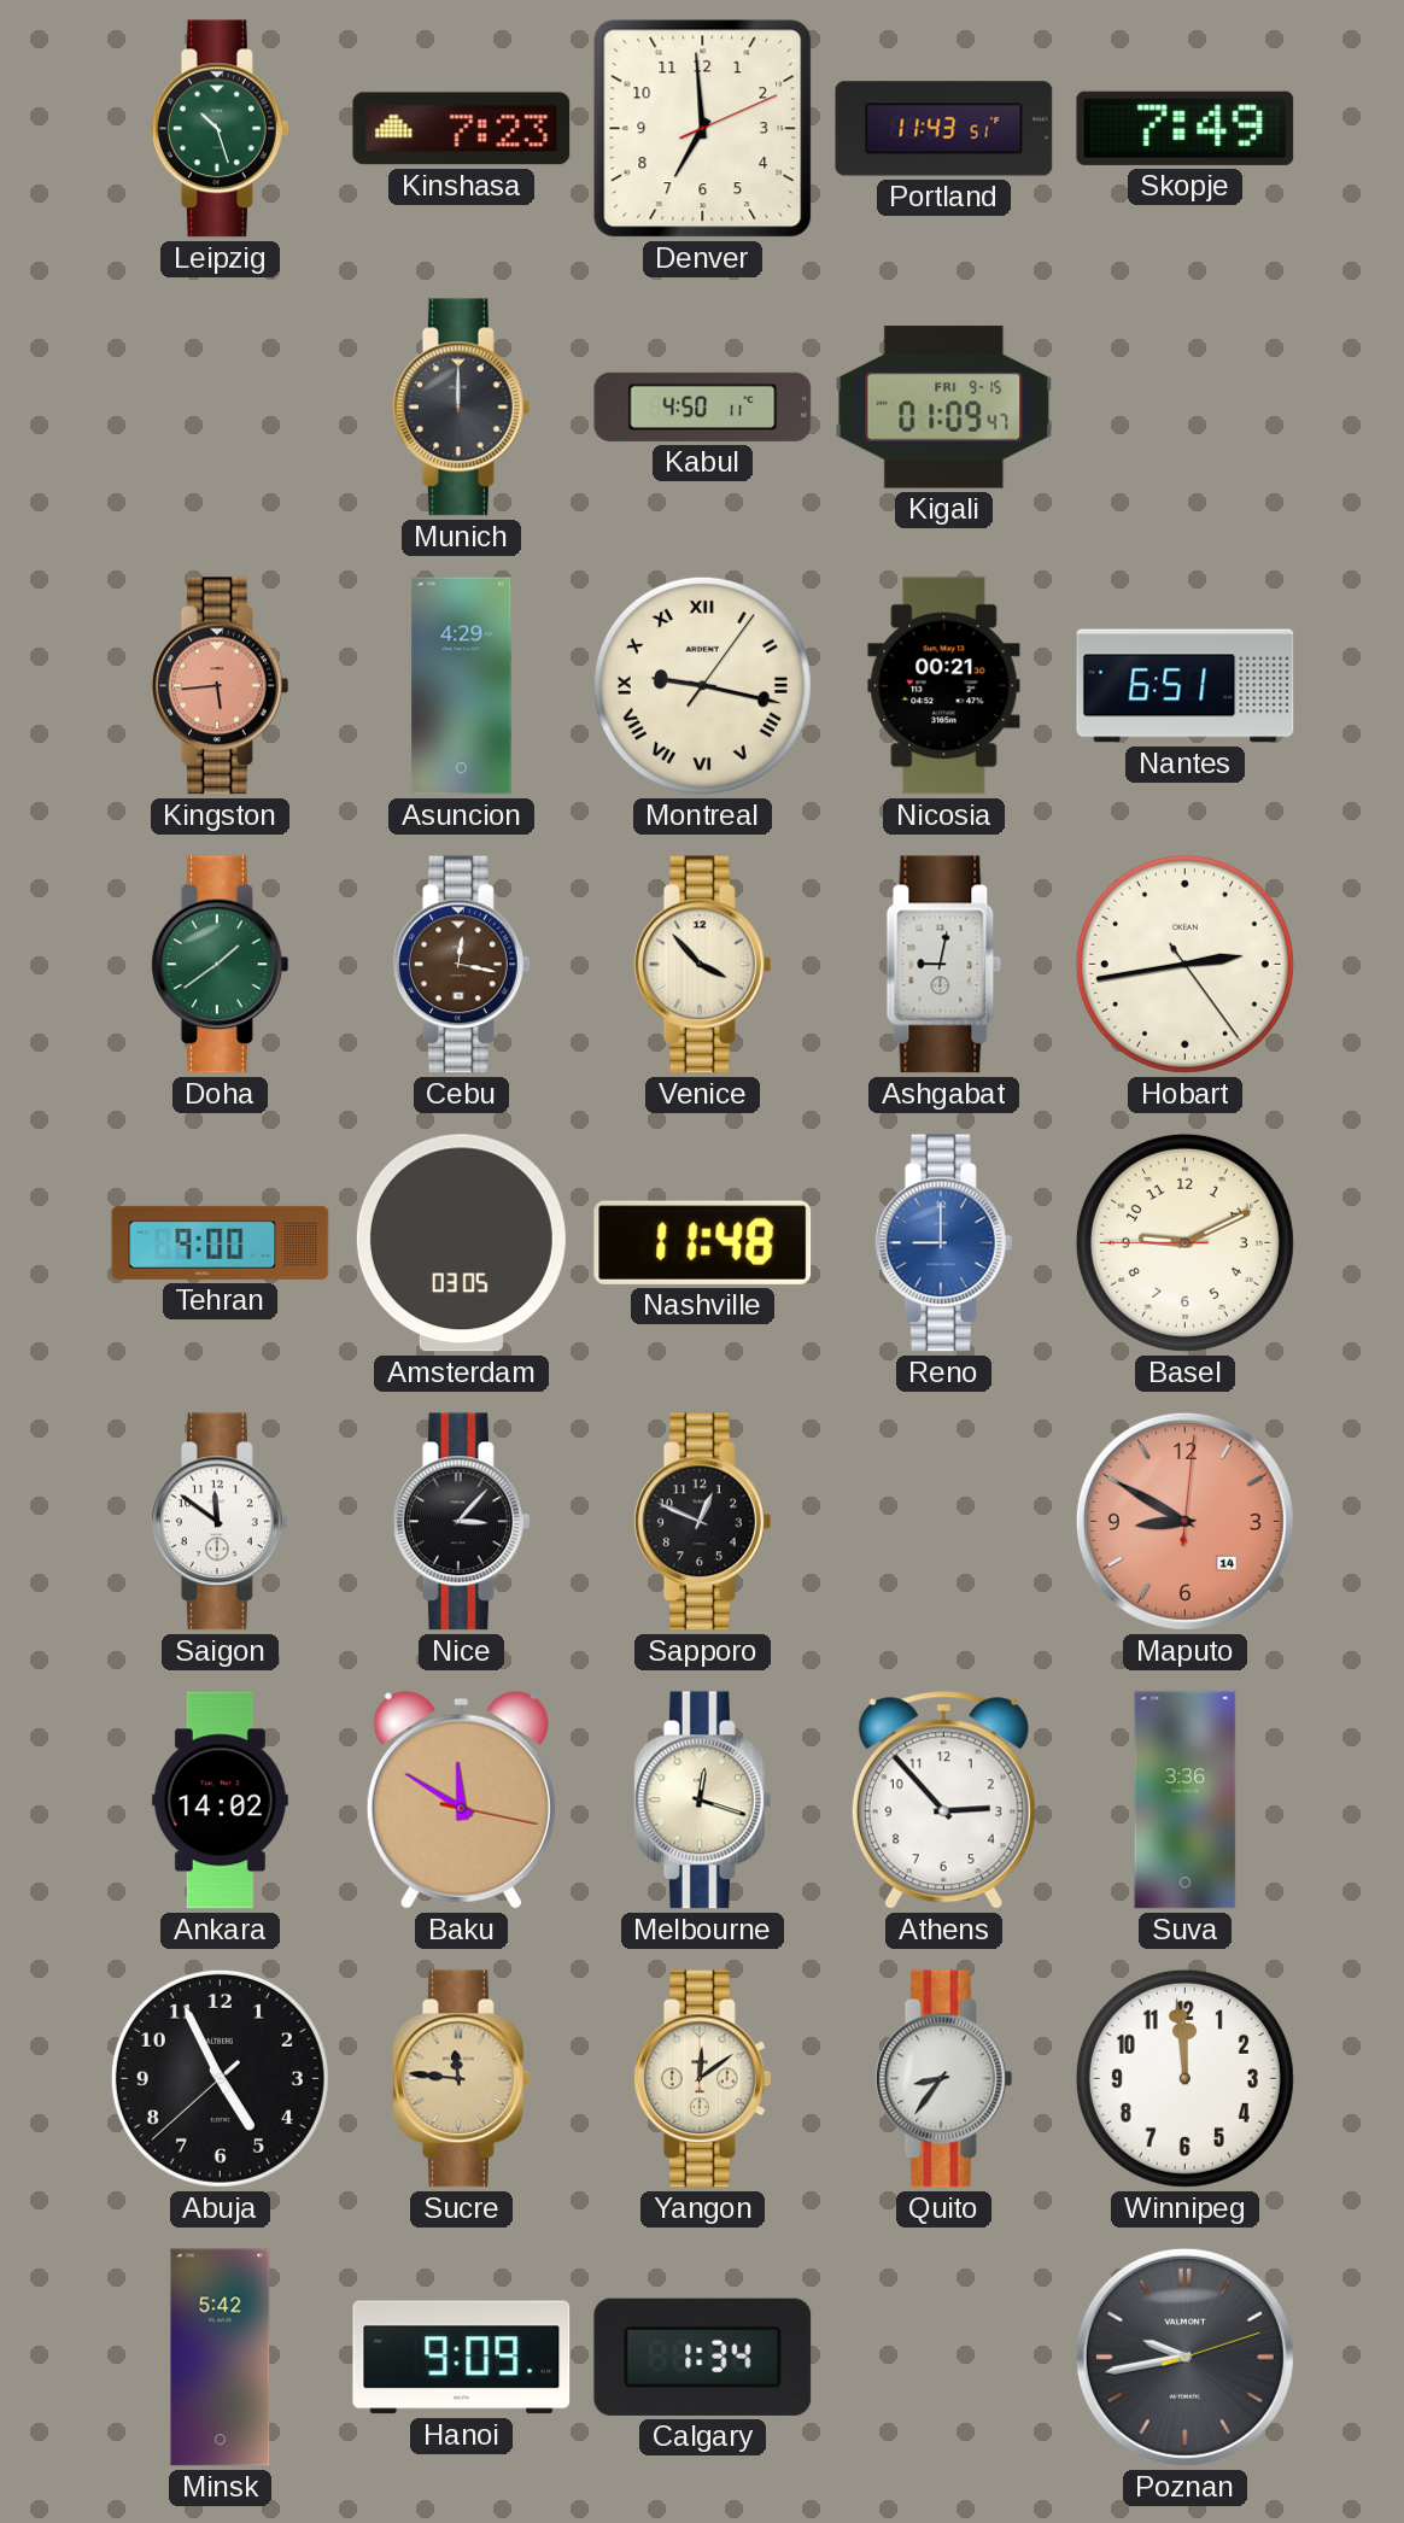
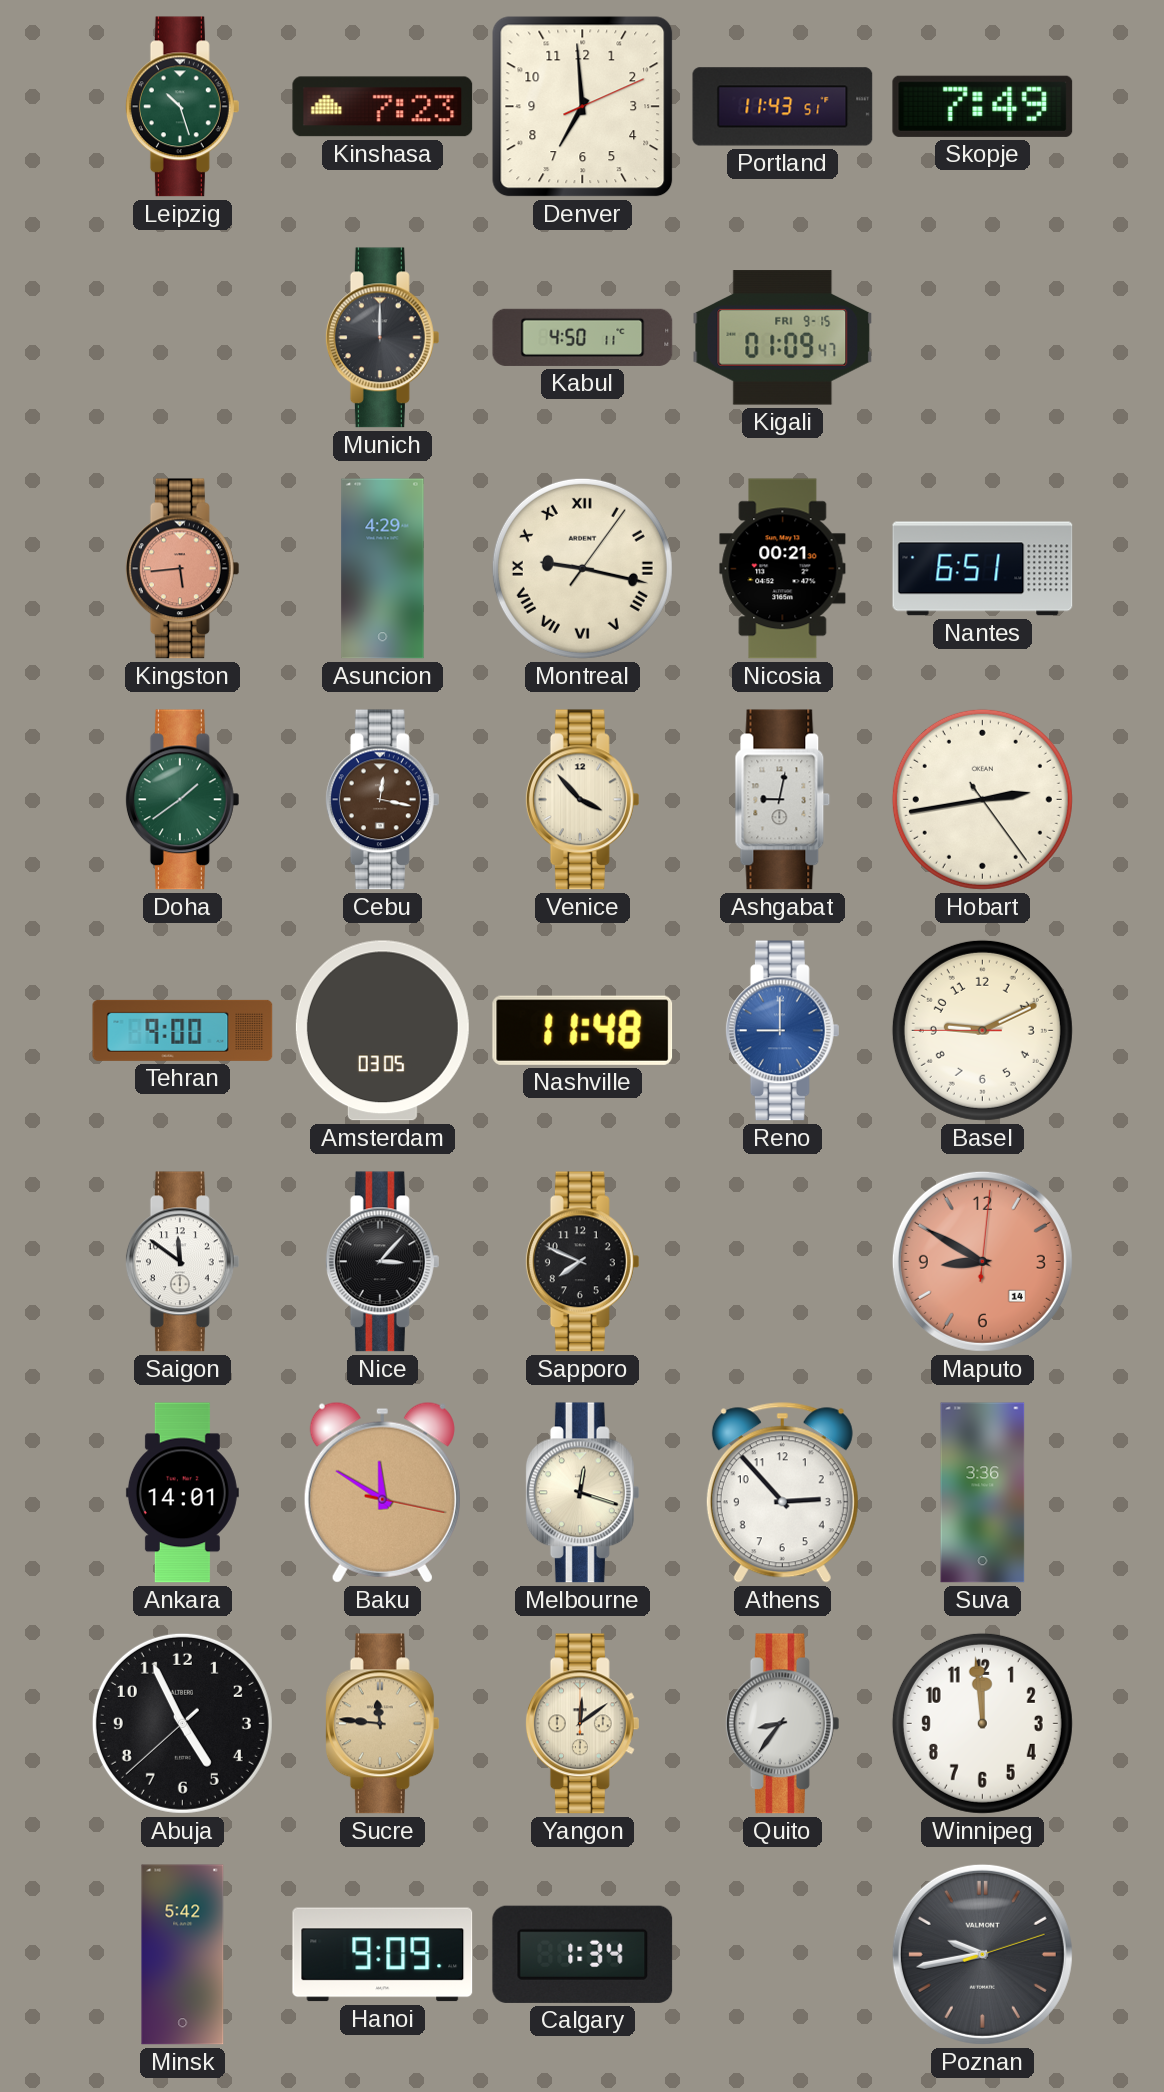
Sapporo: 12:49 -> 7:49
Ankara: 14:02 -> 14:01
